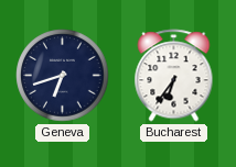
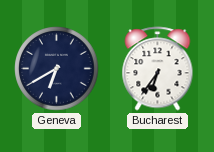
Geneva: 6:42 -> 6:40
